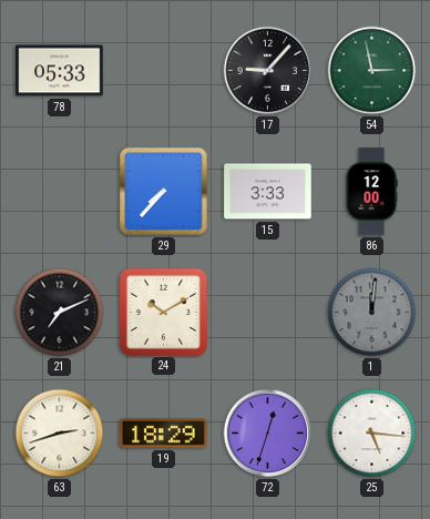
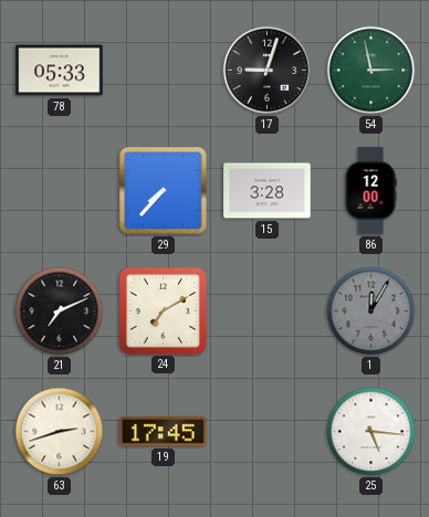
17: 9:07 -> 9:03
15: 3:33 -> 3:28
24: 10:10 -> 7:10
1: 12:01 -> 12:05
19: 18:29 -> 17:45
72: 12:33 -> none
